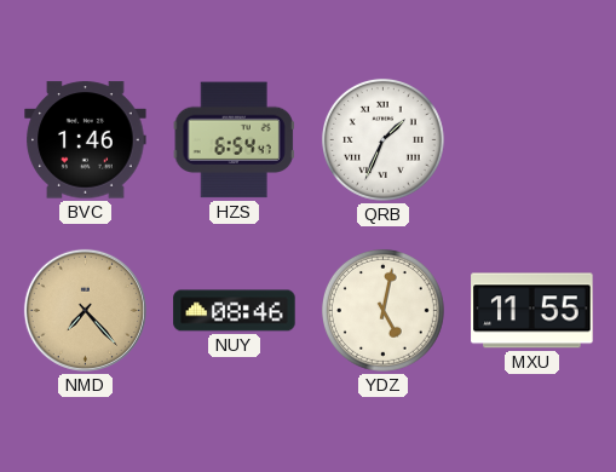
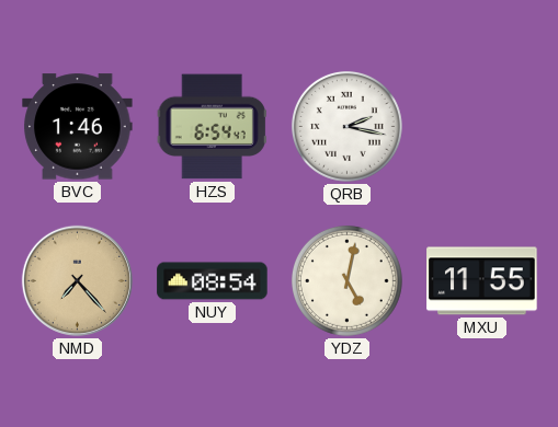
QRB: 1:34 -> 2:17
NUY: 08:46 -> 08:54
